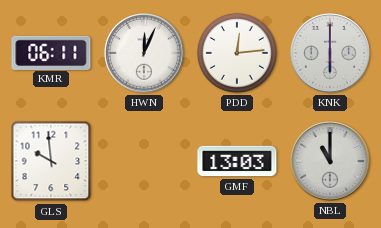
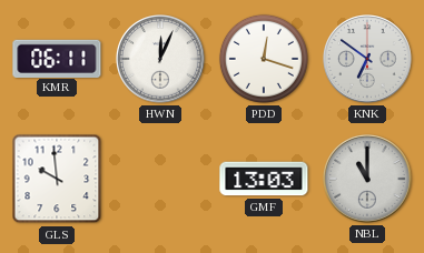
PDD: 12:14 -> 12:18
KNK: 6:00 -> 6:51
